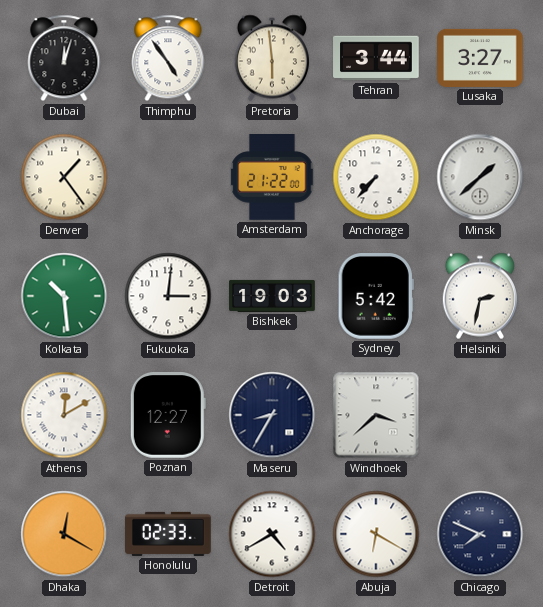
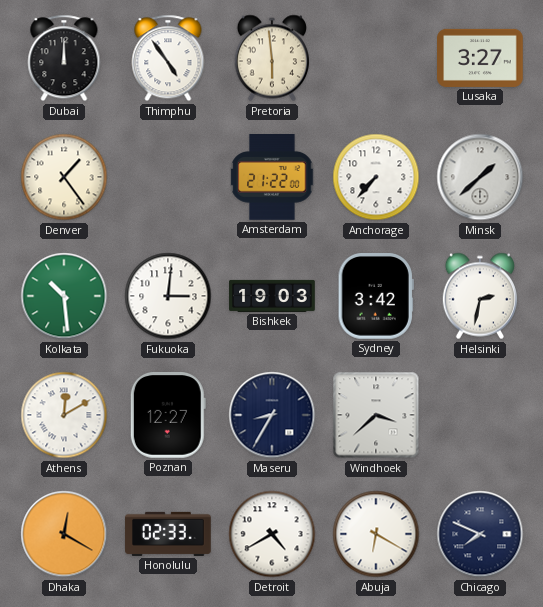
Dubai: 12:03 -> 12:00
Tehran: 3:44 -> none
Sydney: 5:42 -> 3:42
